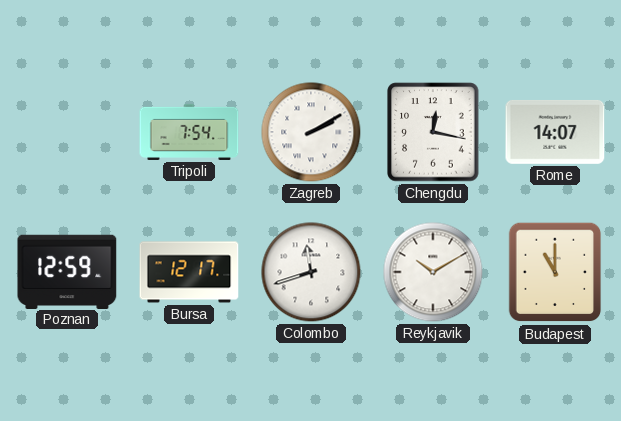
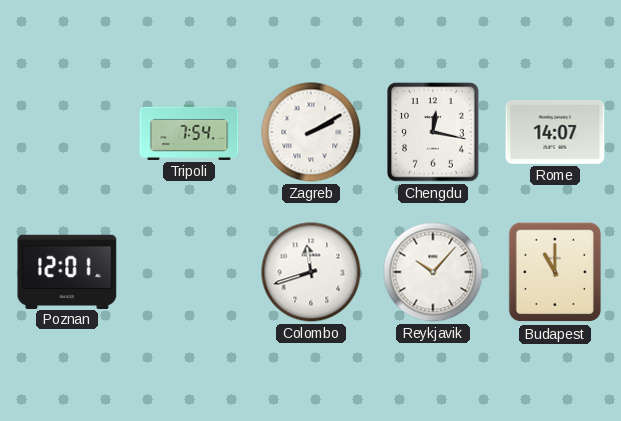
Poznan: 12:59 -> 12:01
Bursa: 12:17 -> none
Reykjavik: 10:10 -> 10:07
